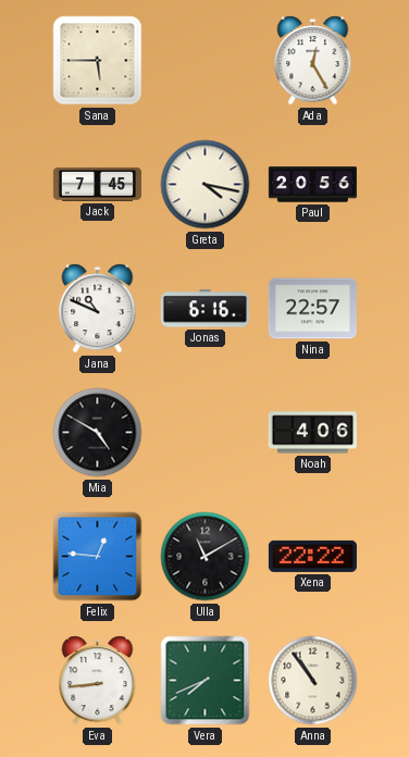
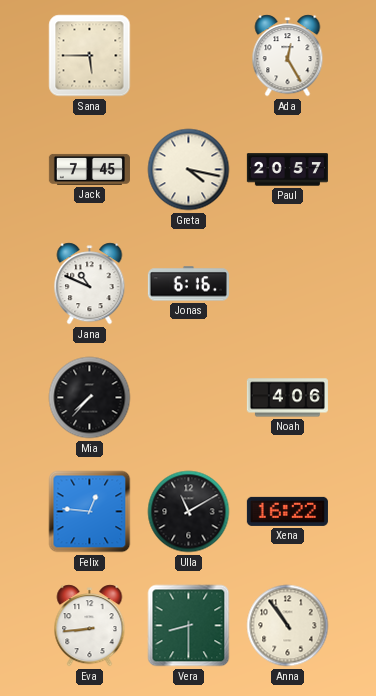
Paul: 20:56 -> 20:57
Nina: 22:57 -> none
Mia: 4:50 -> 7:37
Xena: 22:22 -> 16:22
Vera: 7:41 -> 8:30
